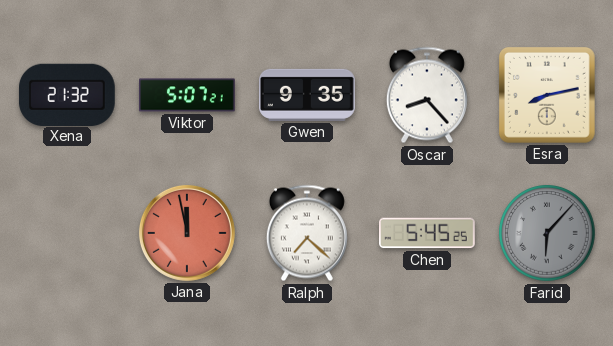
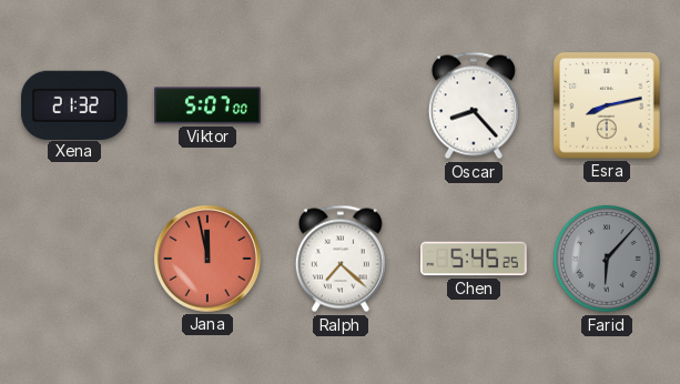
Viktor: 5:07:21 -> 5:07:00
Gwen: 9:35 -> none
